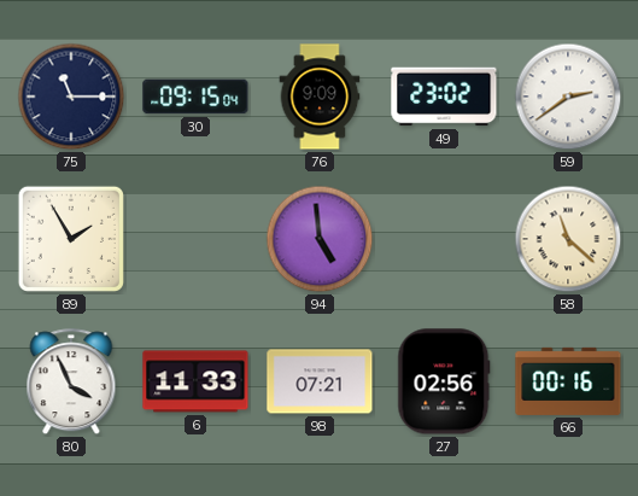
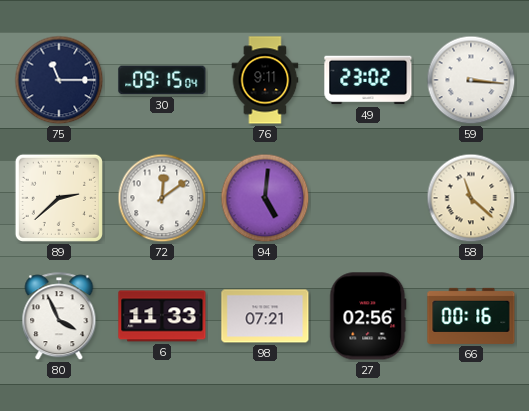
76: 9:09 -> 9:11
59: 2:39 -> 3:16
89: 1:55 -> 2:38
72: none -> 12:09
94: 4:59 -> 5:01
